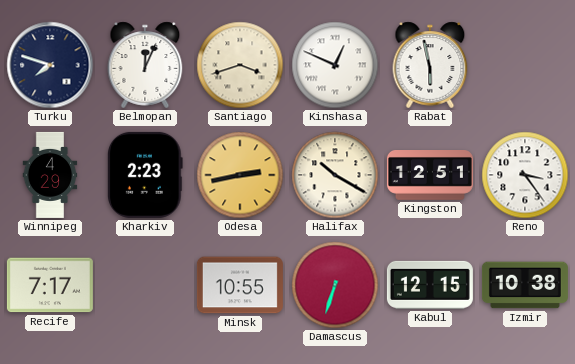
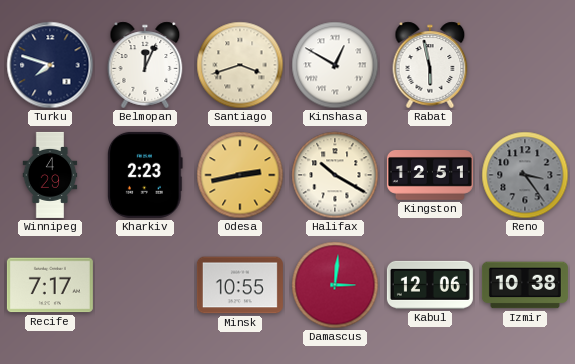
Kinshasa: 12:49 -> 12:50
Reno dial: white -> grey
Damascus: 6:33 -> 3:01
Kabul: 12:15 -> 12:06
